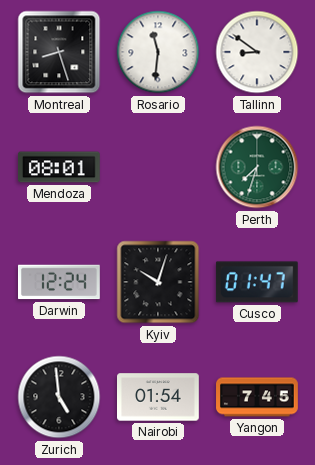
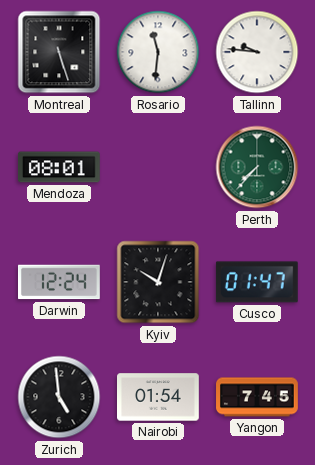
Montreal: 8:27 -> 5:27
Tallinn: 8:51 -> 9:46
Perth: 7:33 -> 7:37
